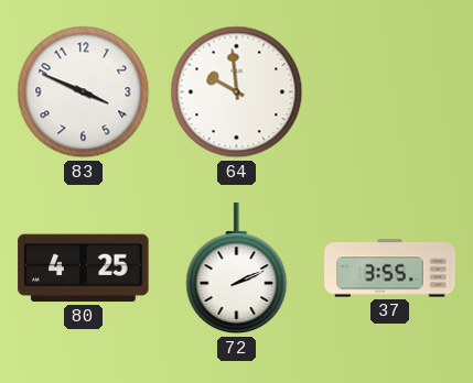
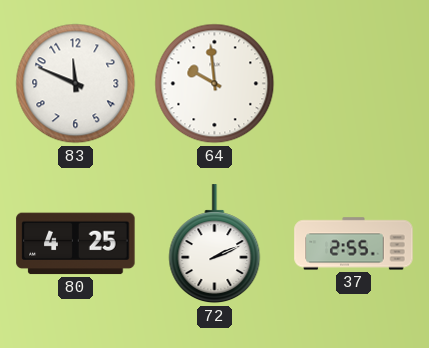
83: 3:49 -> 11:49
37: 3:55 -> 2:55
